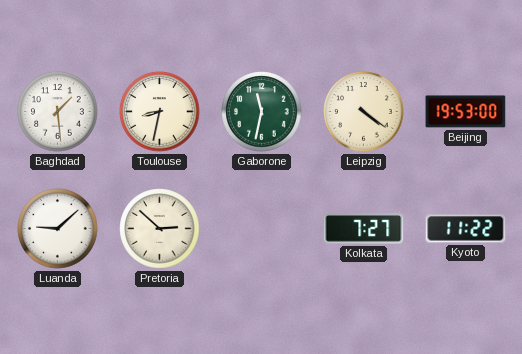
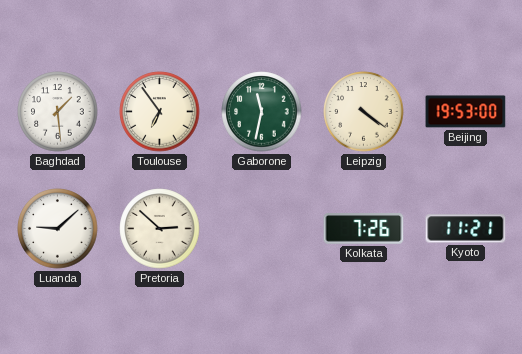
Toulouse: 8:32 -> 6:54
Kolkata: 7:27 -> 7:26
Kyoto: 11:22 -> 11:21
